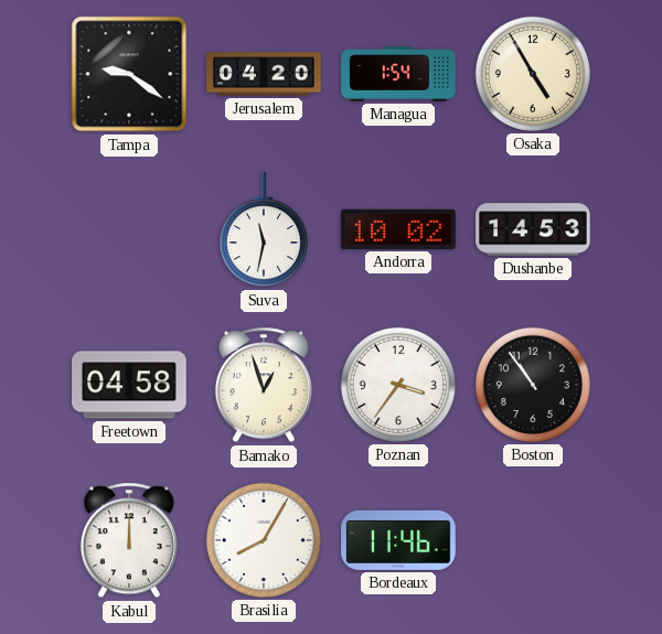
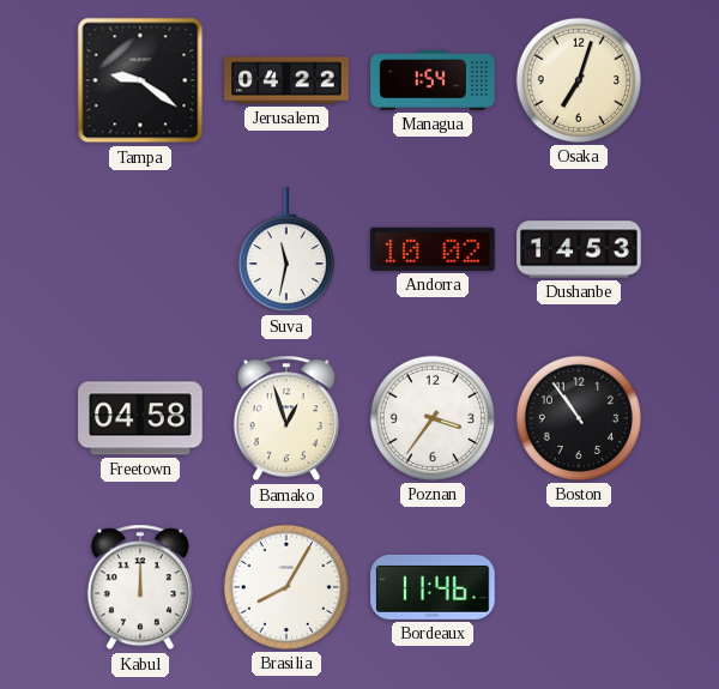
Jerusalem: 04:20 -> 04:22
Osaka: 4:55 -> 7:03
